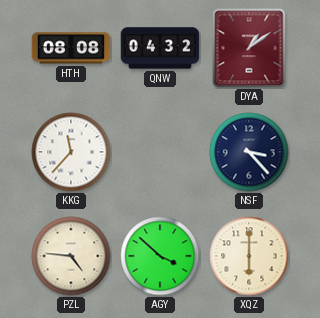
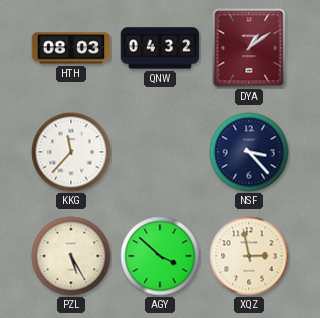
HTH: 08:08 -> 08:03
PZL: 4:46 -> 5:25
XQZ: 6:00 -> 2:58
